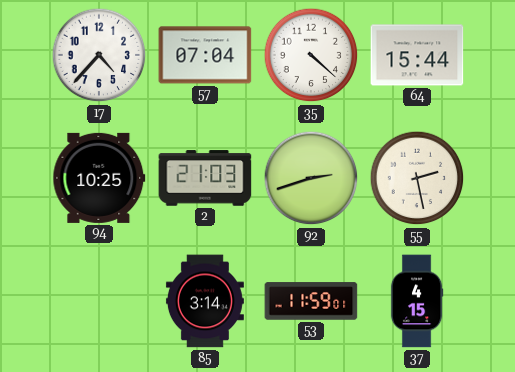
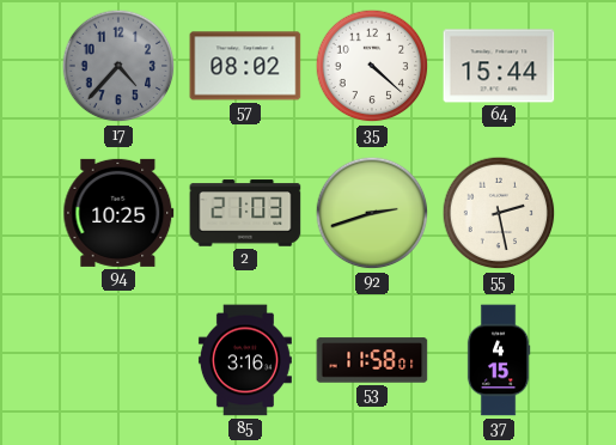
17 dial: white -> grey
57: 07:04 -> 08:02
85: 3:14 -> 3:16
53: 11:59 -> 11:58
